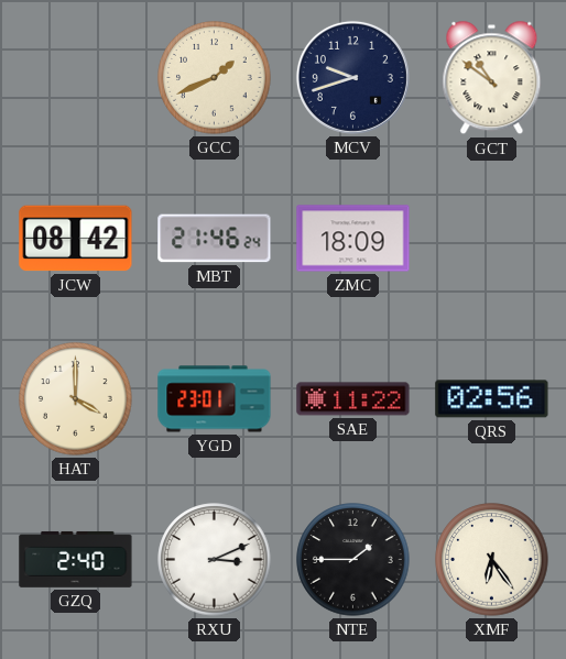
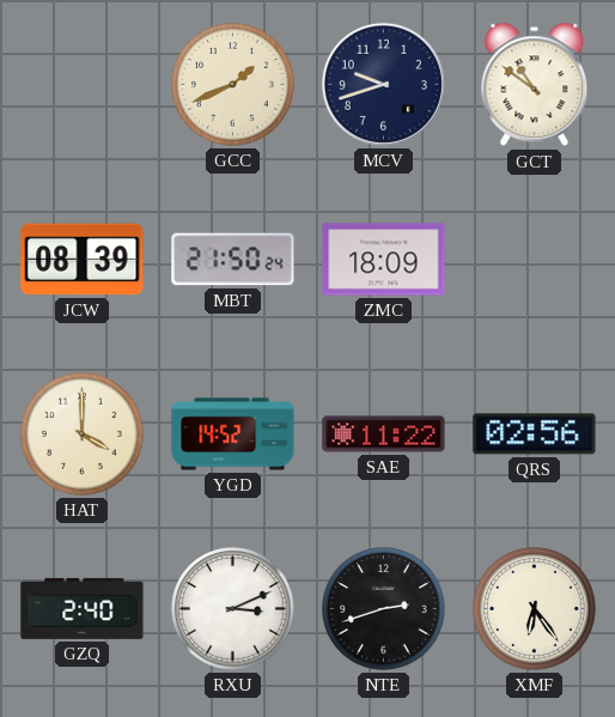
JCW: 08:42 -> 08:39
MBT: 21:46 -> 21:50
YGD: 23:01 -> 14:52
NTE: 1:45 -> 2:42
